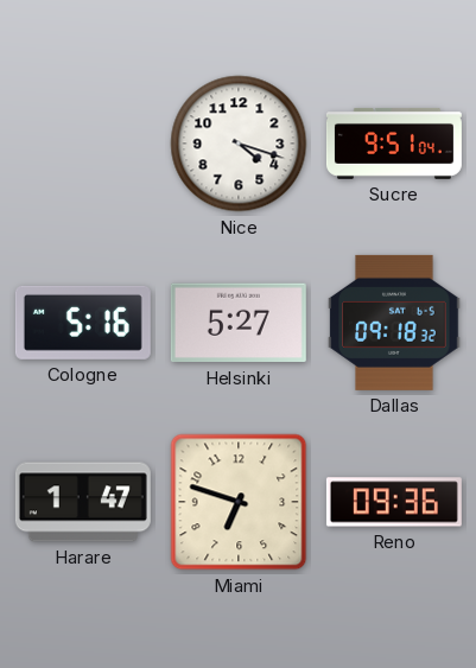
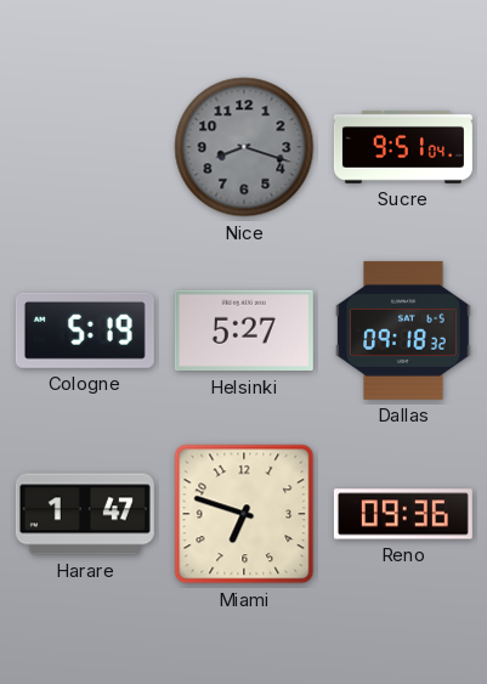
Nice: 4:18 -> 8:18
Nice dial: white -> grey
Cologne: 5:16 -> 5:19
